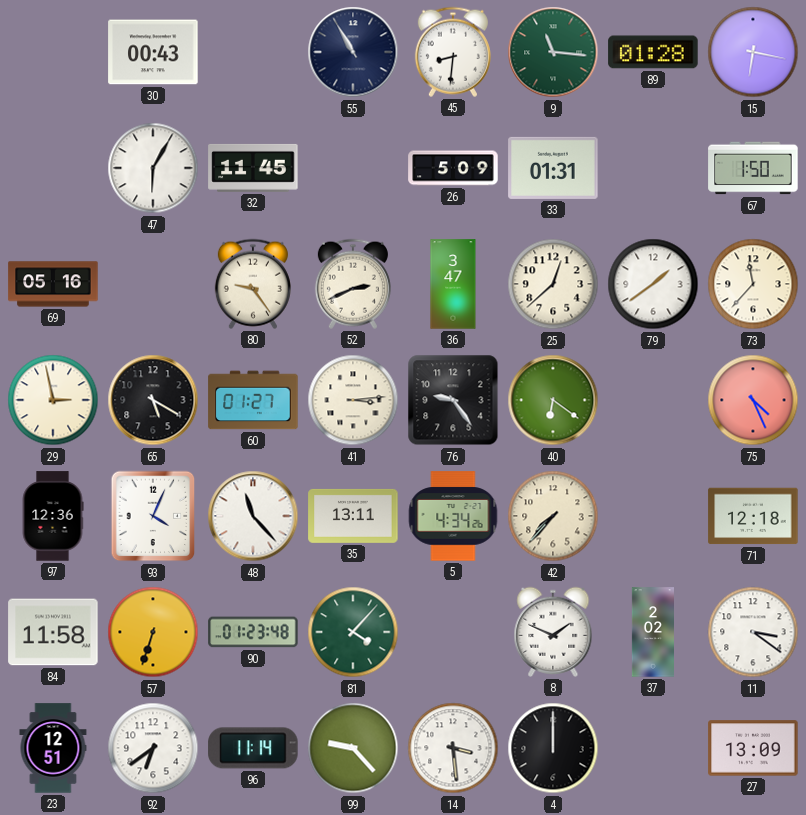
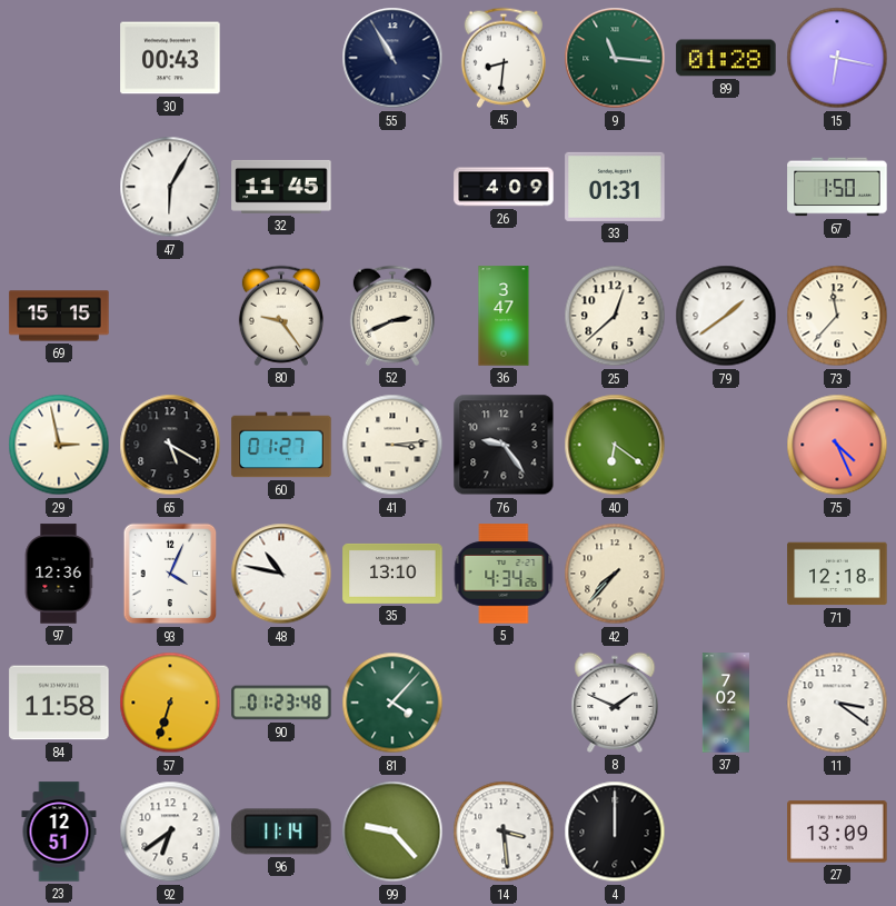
26: 5:09 -> 4:09
69: 05:16 -> 15:15
48: 11:23 -> 10:47
35: 13:11 -> 13:10
37: 2:02 -> 7:02
